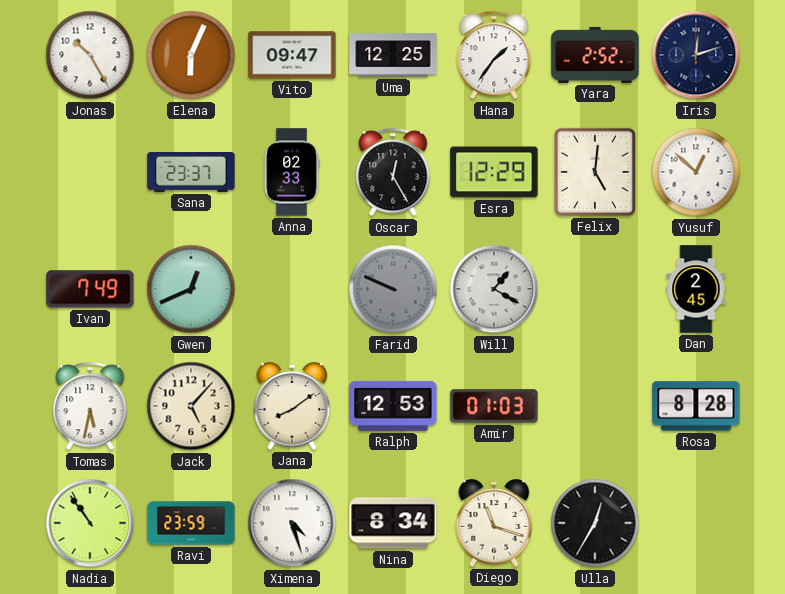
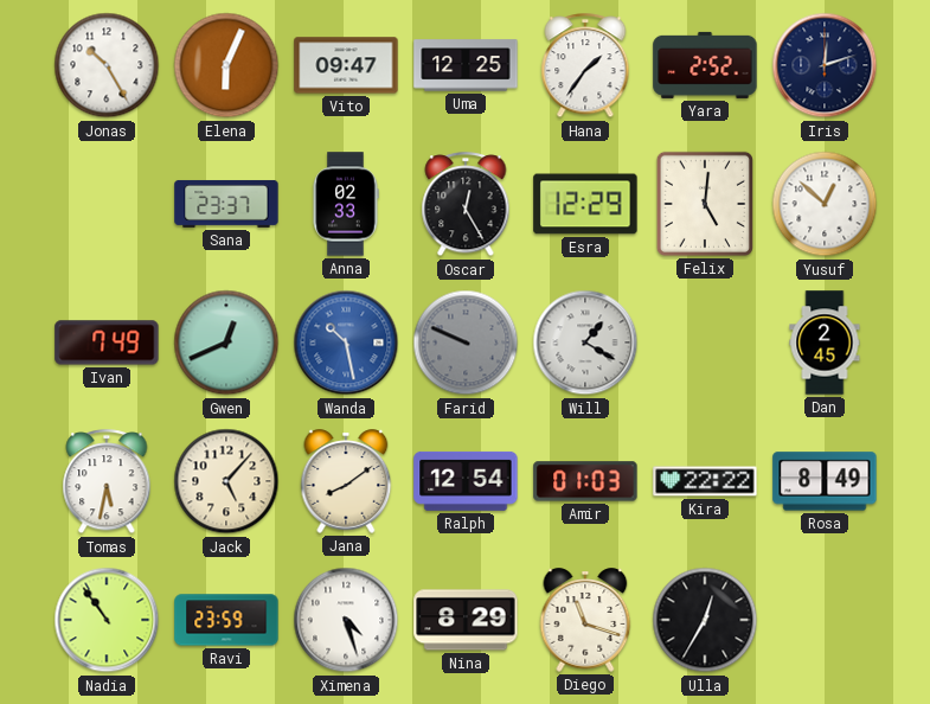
Wanda: none -> 10:28
Ralph: 12:53 -> 12:54
Kira: none -> 22:22
Rosa: 8:28 -> 8:49
Nina: 8:34 -> 8:29
